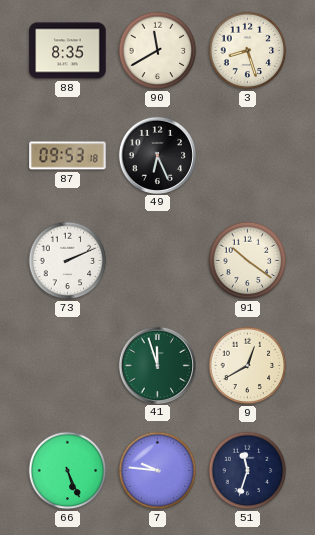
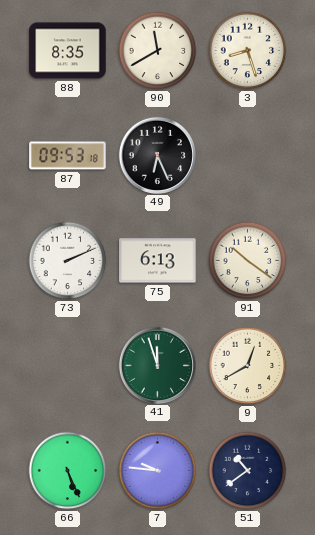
75: none -> 6:13
51: 11:33 -> 10:39
